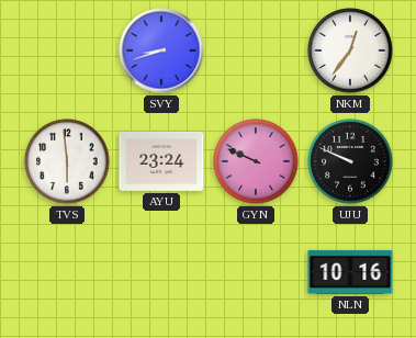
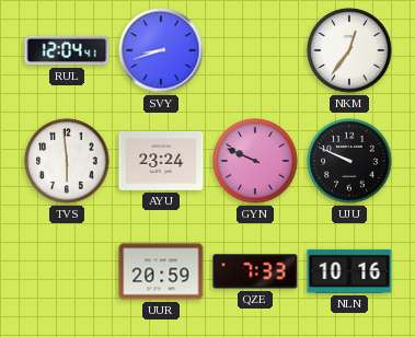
RUL: none -> 12:04
UUR: none -> 20:59
QZE: none -> 7:33
